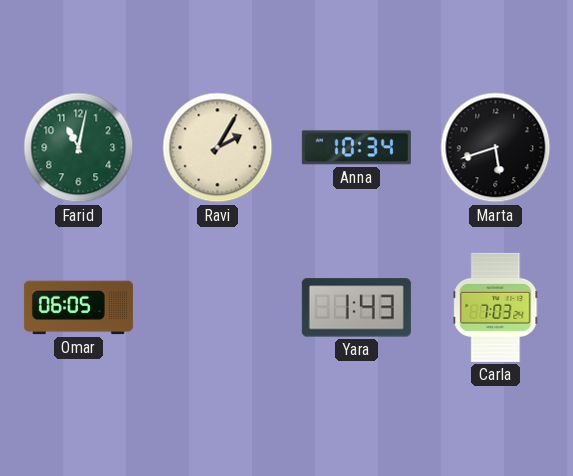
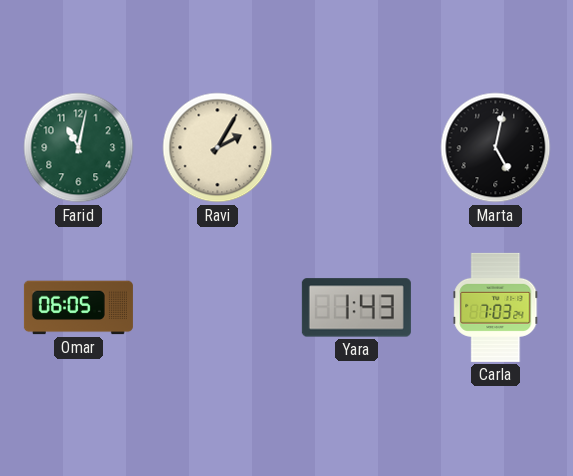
Anna: 10:34 -> none
Marta: 5:42 -> 5:02
